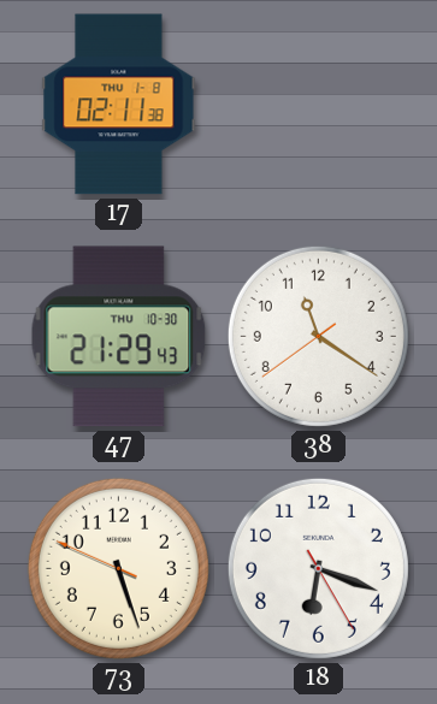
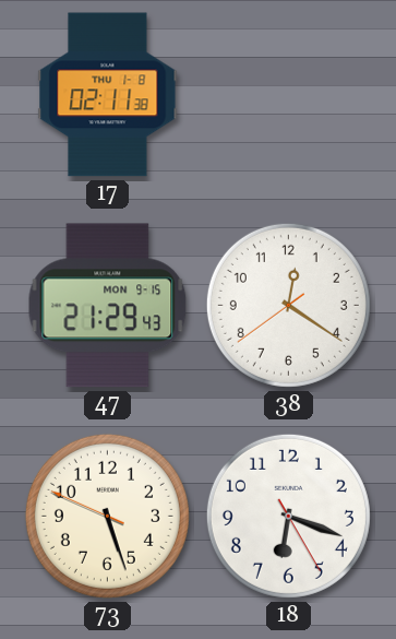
47 date: THU 10-30 -> MON 9-15
38: 11:20 -> 12:20
